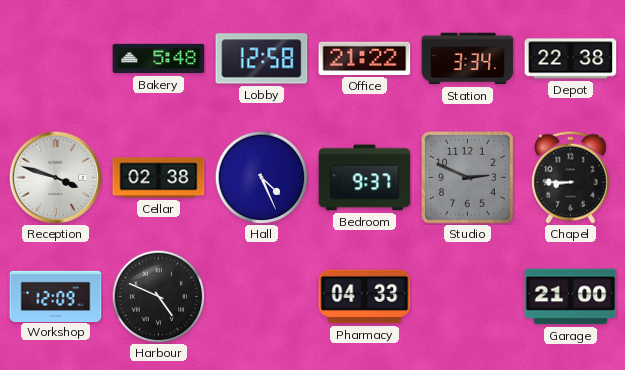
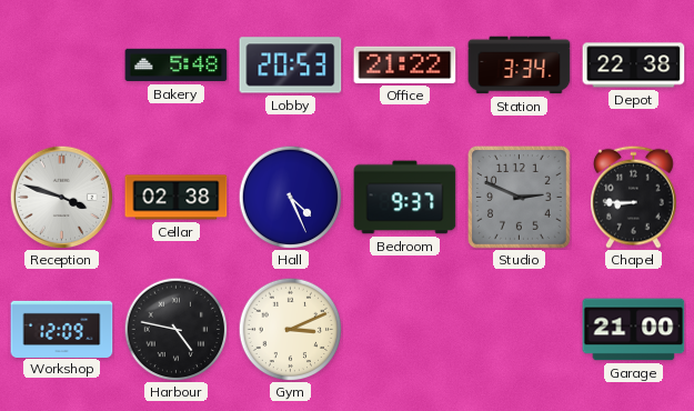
Lobby: 12:58 -> 20:53
Harbour: 4:49 -> 4:47
Gym: none -> 3:11
Pharmacy: 04:33 -> none
